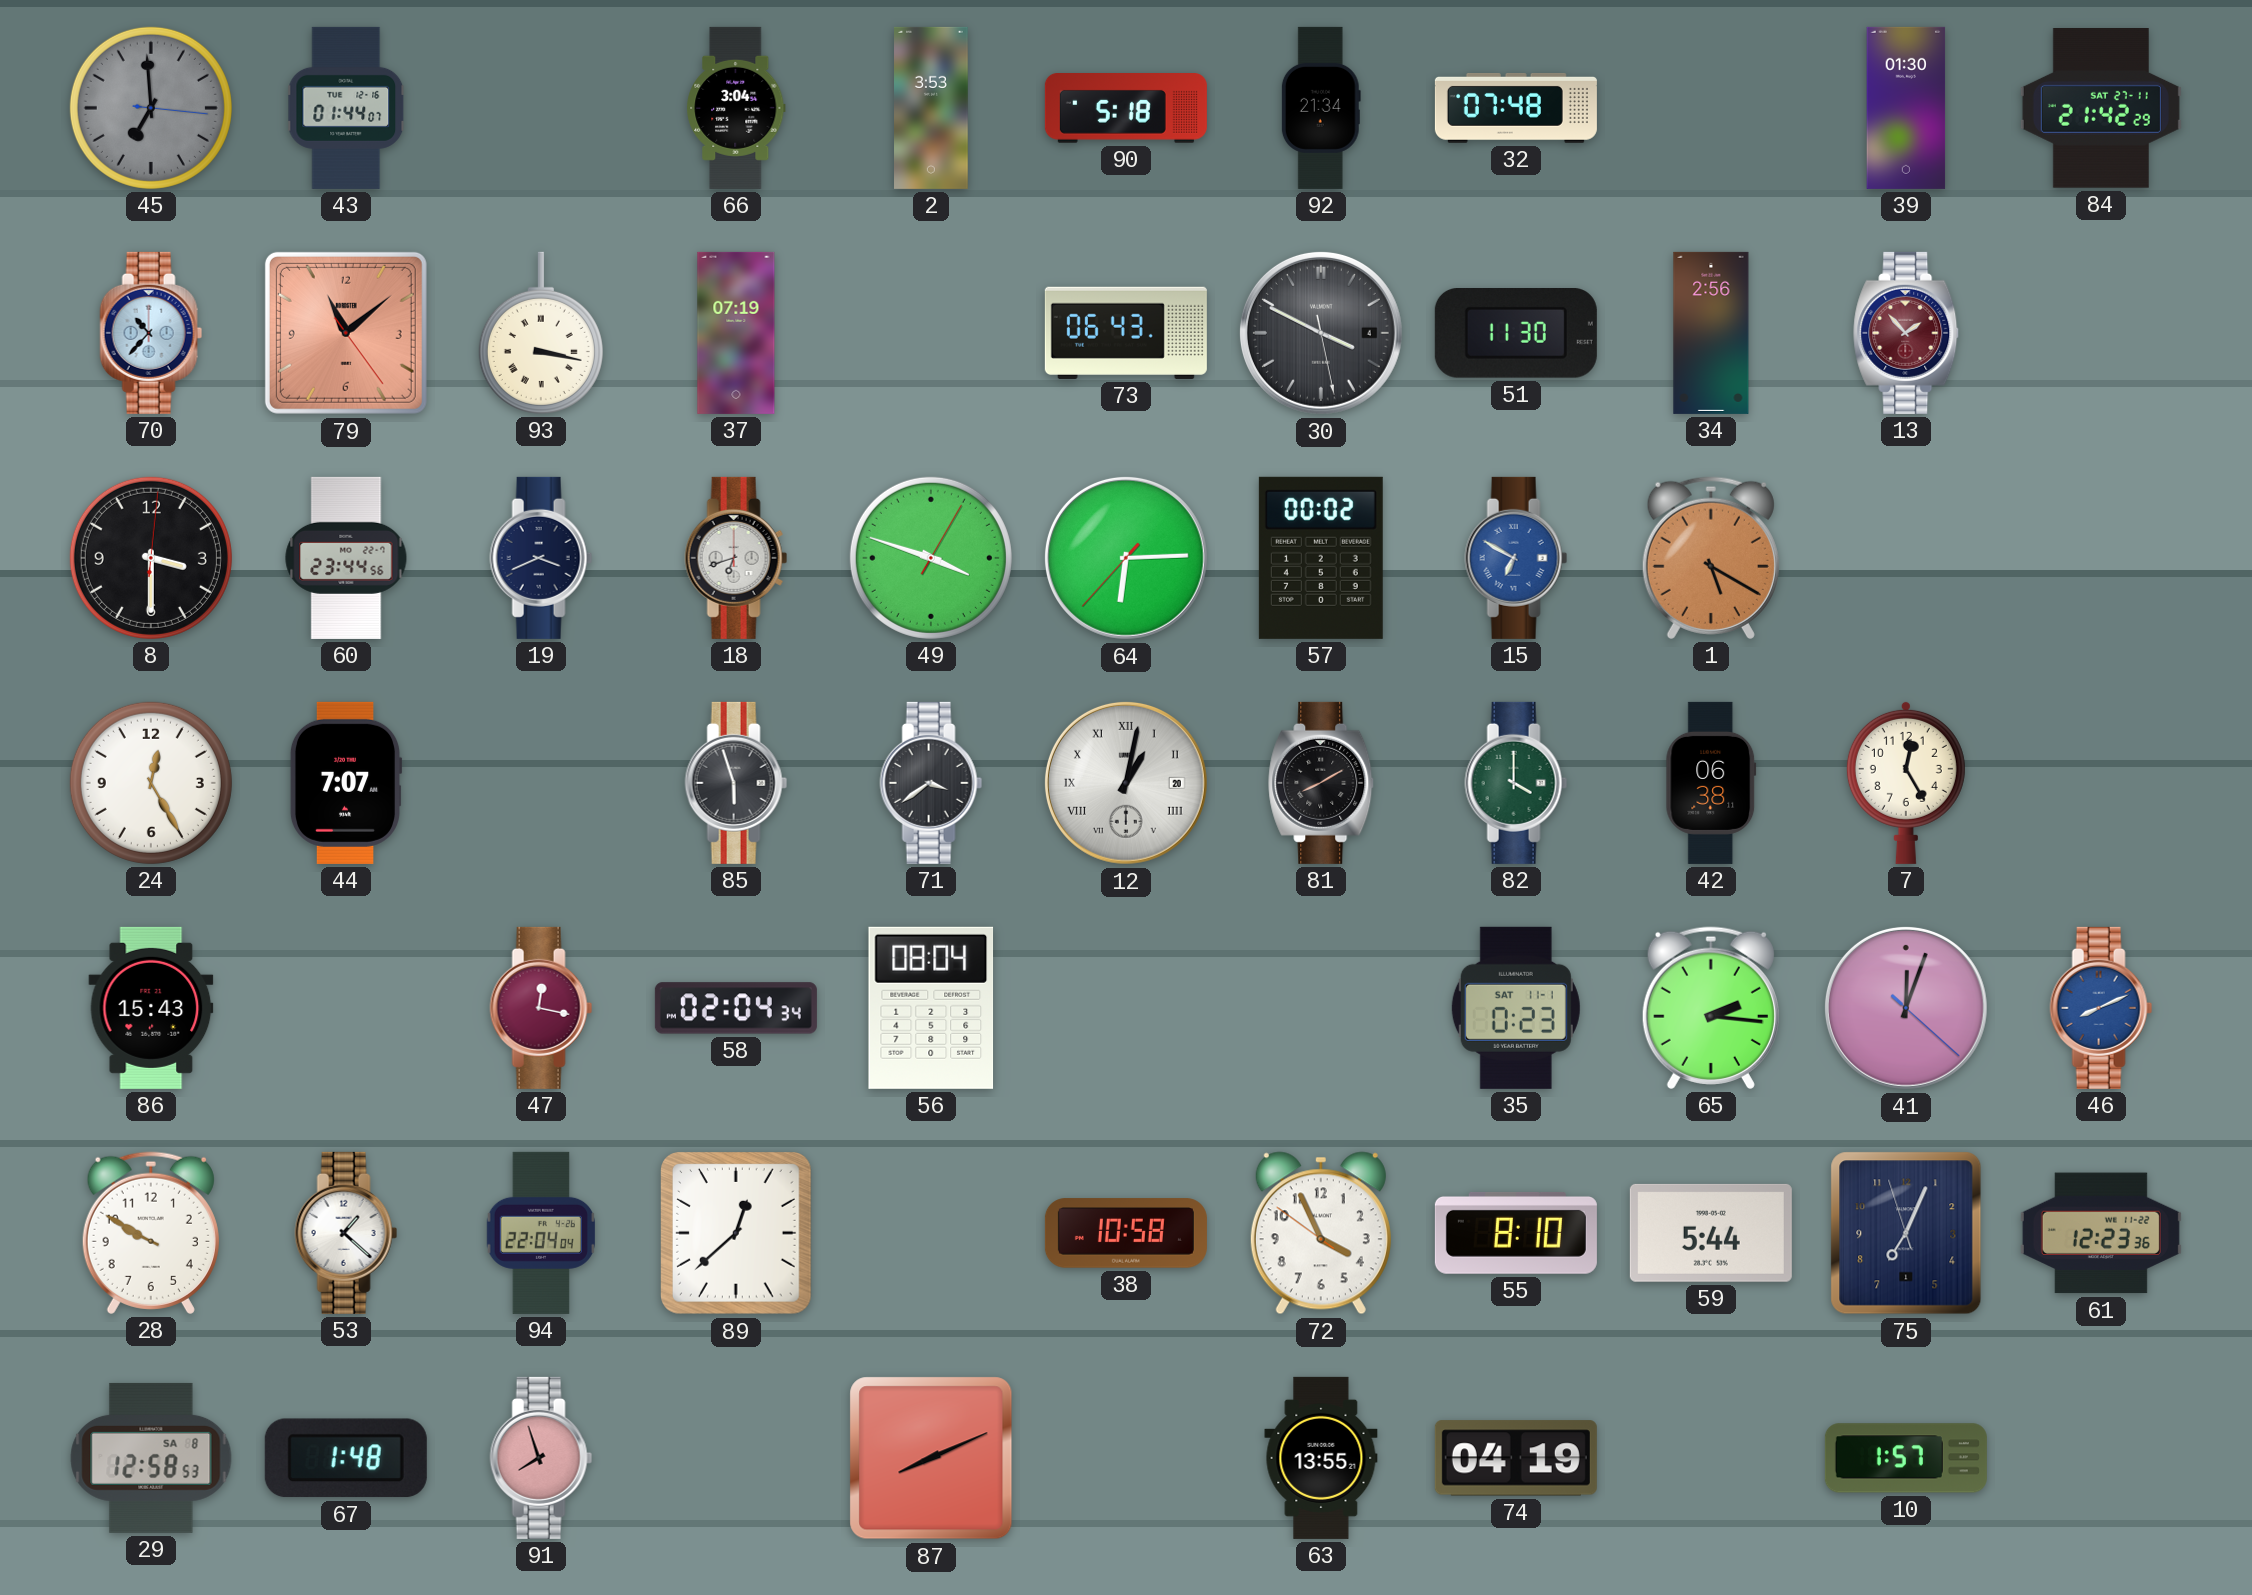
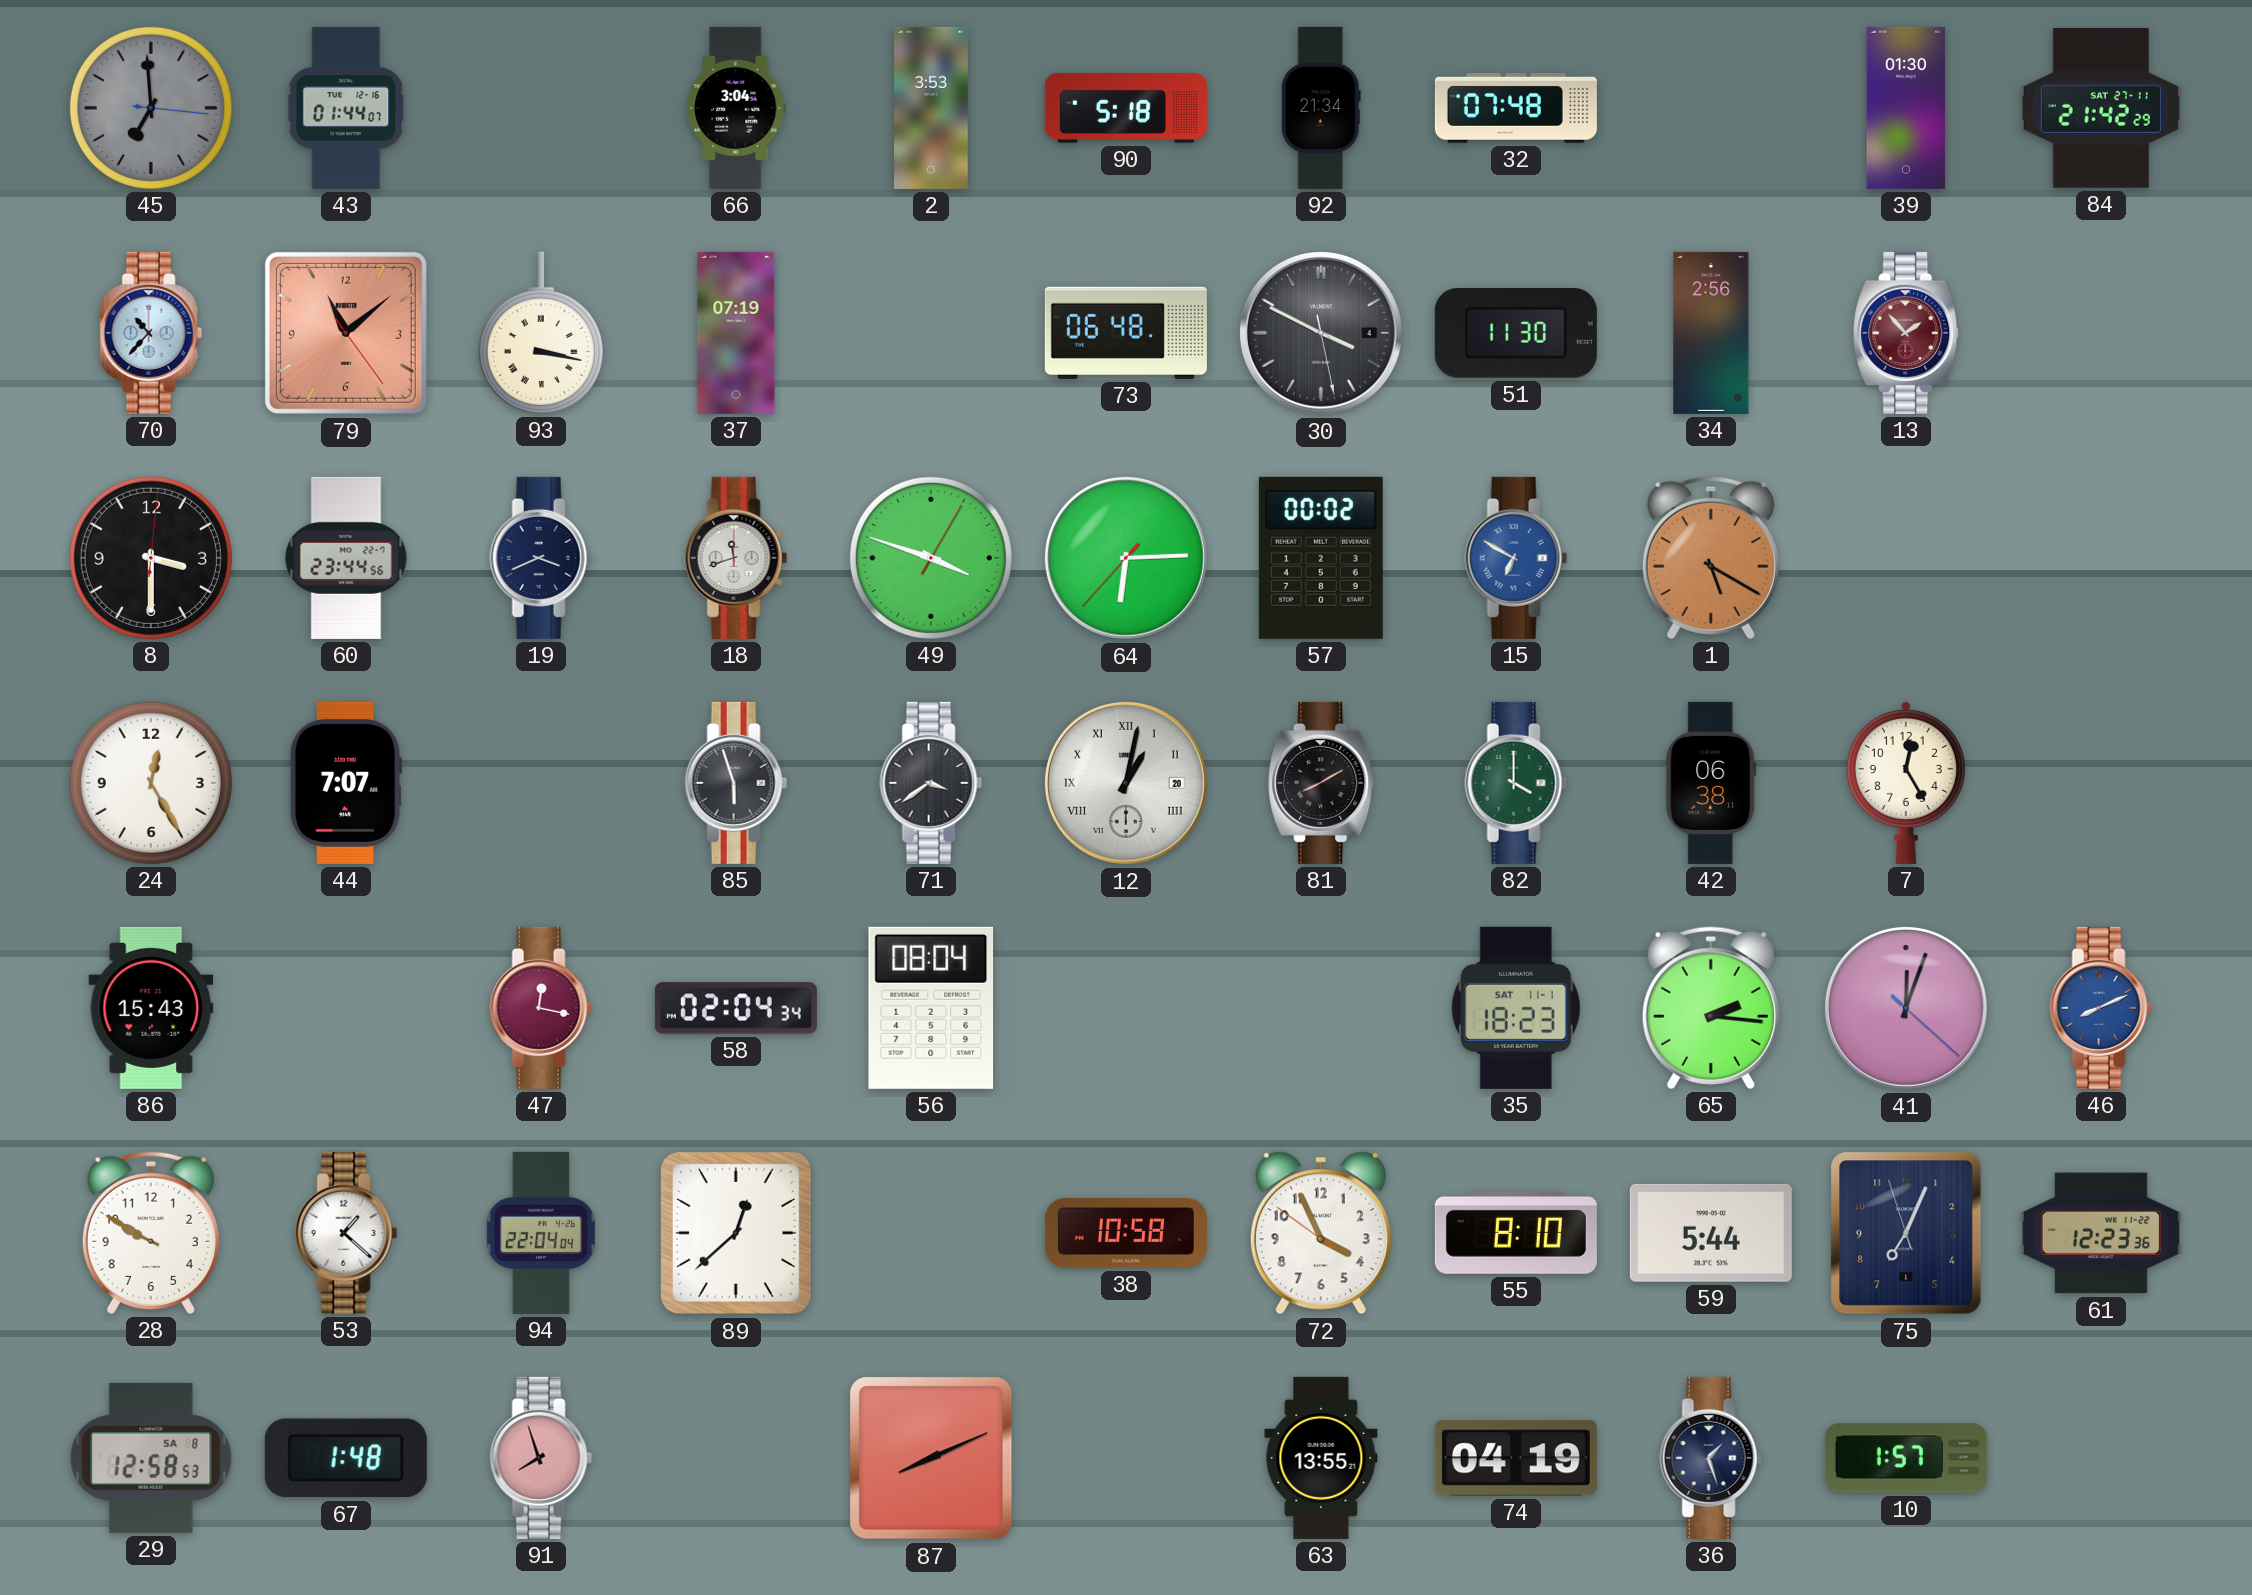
73: 06:43 -> 06:48
18: 6:42 -> 11:42
35: 0:23 -> 18:23
36: none -> 1:27
